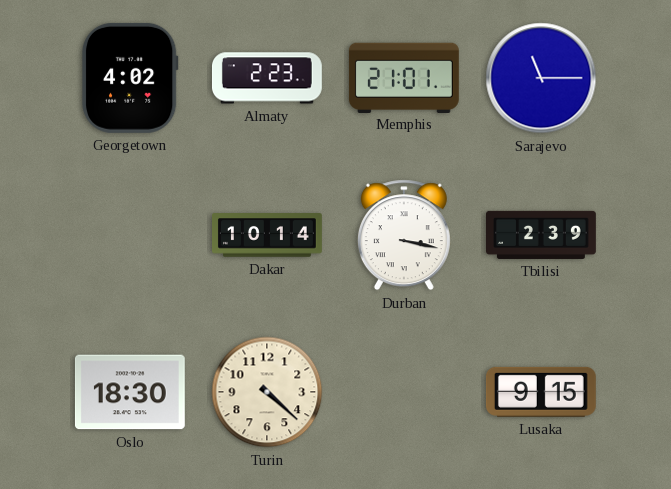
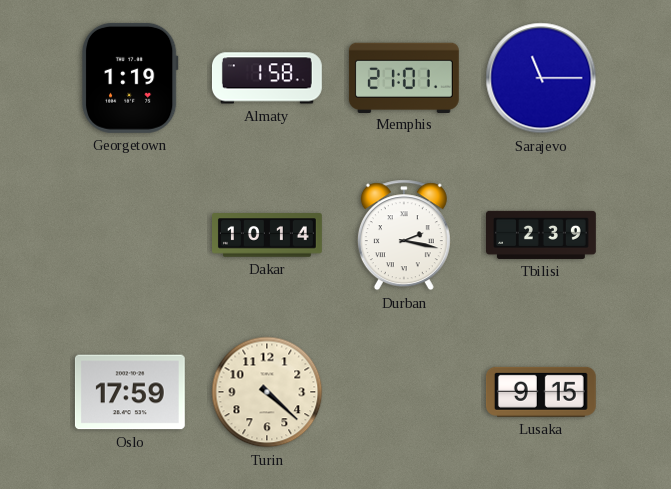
Georgetown: 4:02 -> 1:19
Almaty: 2:23 -> 1:58
Durban: 3:17 -> 2:17
Oslo: 18:30 -> 17:59
